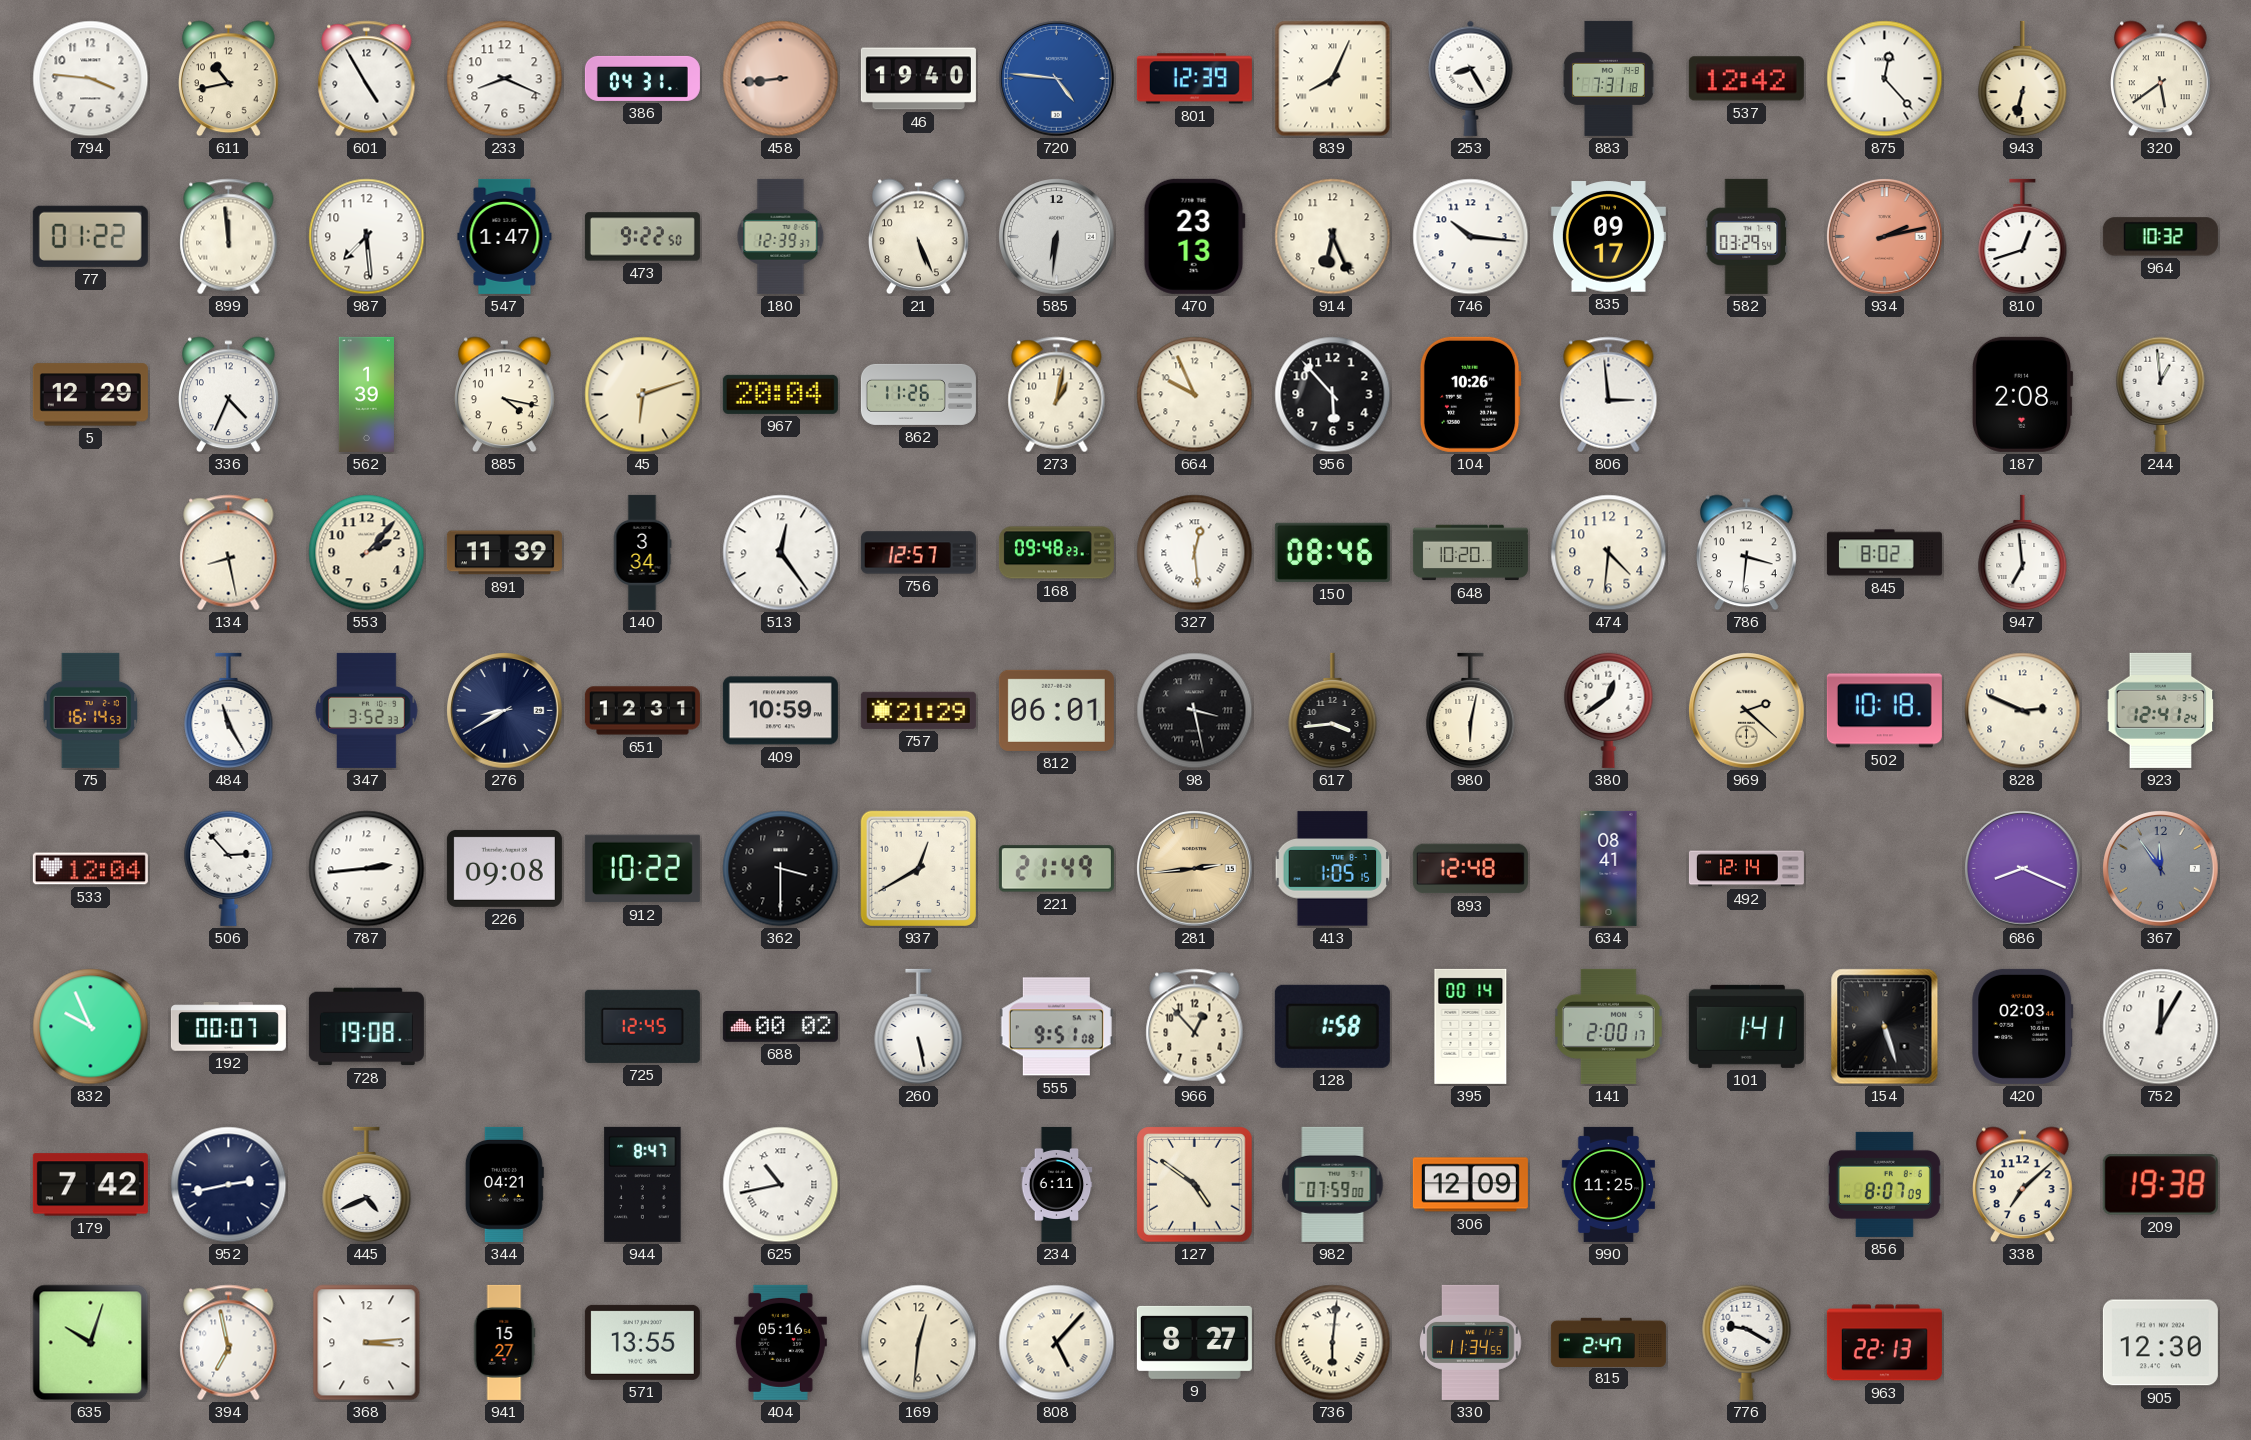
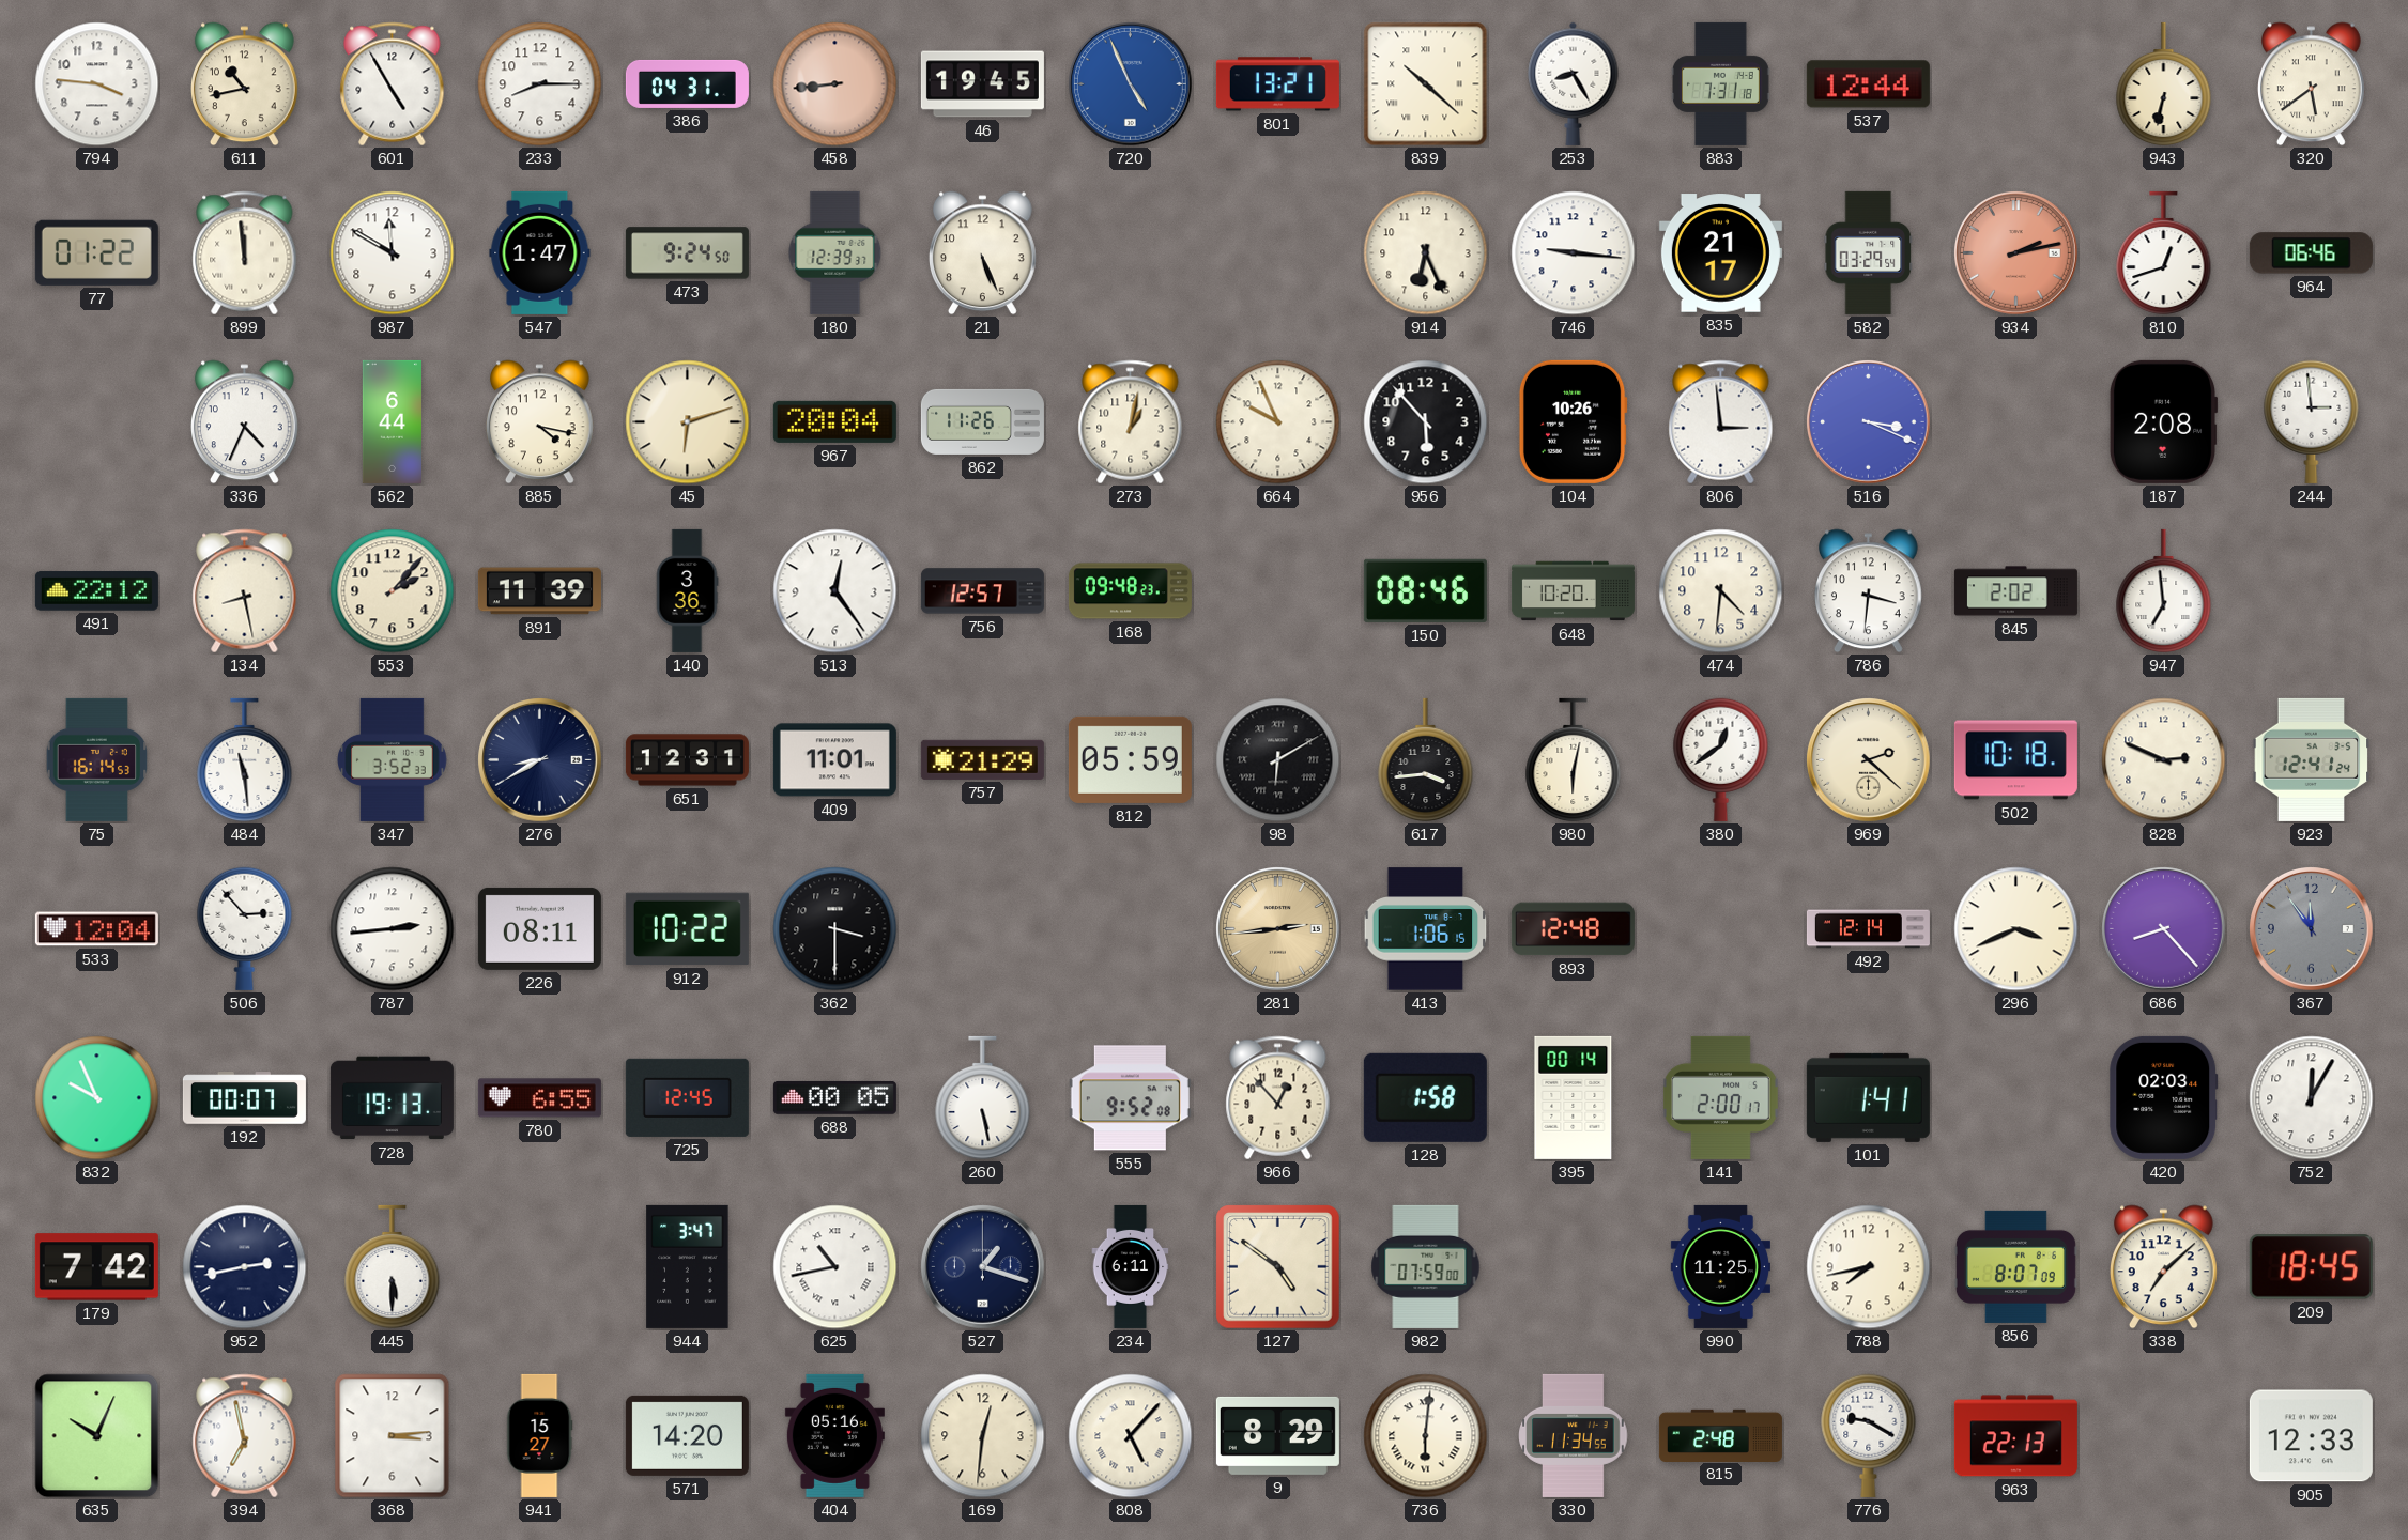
233: 8:19 -> 8:15
46: 19:40 -> 19:45
720: 4:46 -> 4:56
801: 12:39 -> 13:21
839: 8:04 -> 10:22
537: 12:42 -> 12:44
875: 12:23 -> none
987: 7:29 -> 11:50
473: 9:22 -> 9:24
585: 6:31 -> none
470: 23:13 -> none
746: 10:16 -> 9:16
835: 09:17 -> 21:17
964: 10:32 -> 06:46
5: 12:29 -> none
562: 1:39 -> 6:44
516: none -> 3:19
244: 12:59 -> 2:59
491: none -> 22:12
140: 3:34 -> 3:36
327: 12:29 -> none
845: 8:02 -> 2:02
484: 11:25 -> 11:29
409: 10:59 -> 11:01
812: 06:01 -> 05:59
98: 3:28 -> 6:10
226: 09:08 -> 08:11
937: 12:40 -> none
221: 21:49 -> none
413: 1:05 -> 1:06
634: 08:41 -> none
296: none -> 3:41
686: 8:19 -> 8:23
728: 19:08 -> 19:13
780: none -> 6:55
688: 00:02 -> 00:05
555: 9:51 -> 9:52
154: 5:27 -> none
445: 4:41 -> 5:30
344: 04:21 -> none
944: 8:47 -> 3:47
527: none -> 1:18
306: 12:09 -> none
788: none -> 7:43
209: 19:38 -> 18:45
635: 10:03 -> 10:04
571: 13:55 -> 14:20
9: 8:27 -> 8:29
815: 2:47 -> 2:48
905: 12:30 -> 12:33
